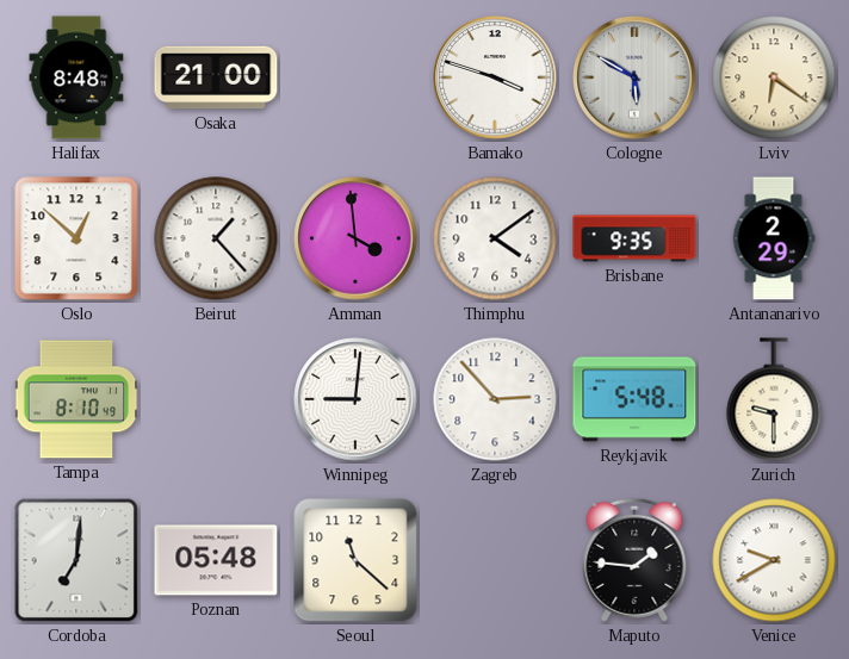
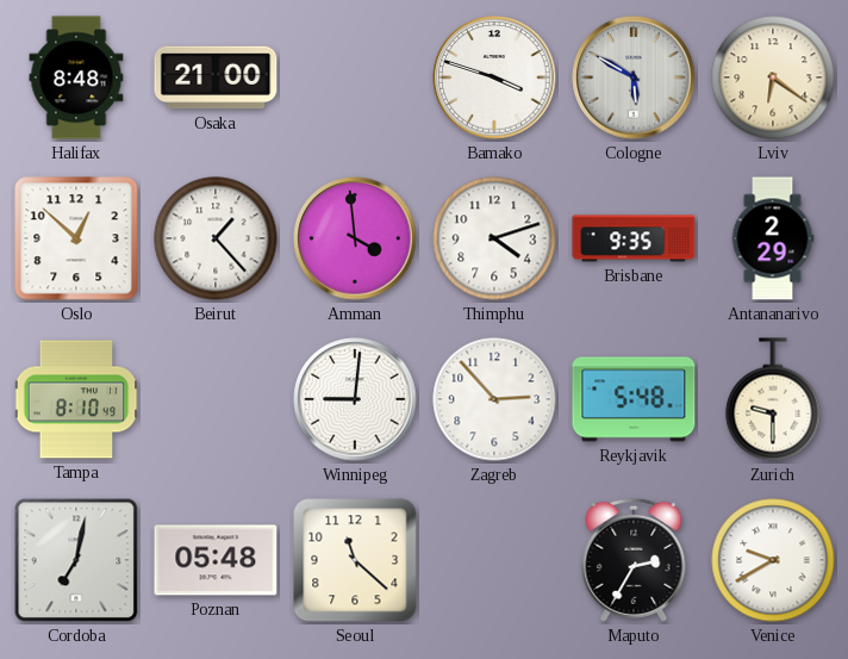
Thimphu: 4:09 -> 4:12
Cordoba: 7:01 -> 7:02
Maputo: 1:46 -> 2:35
